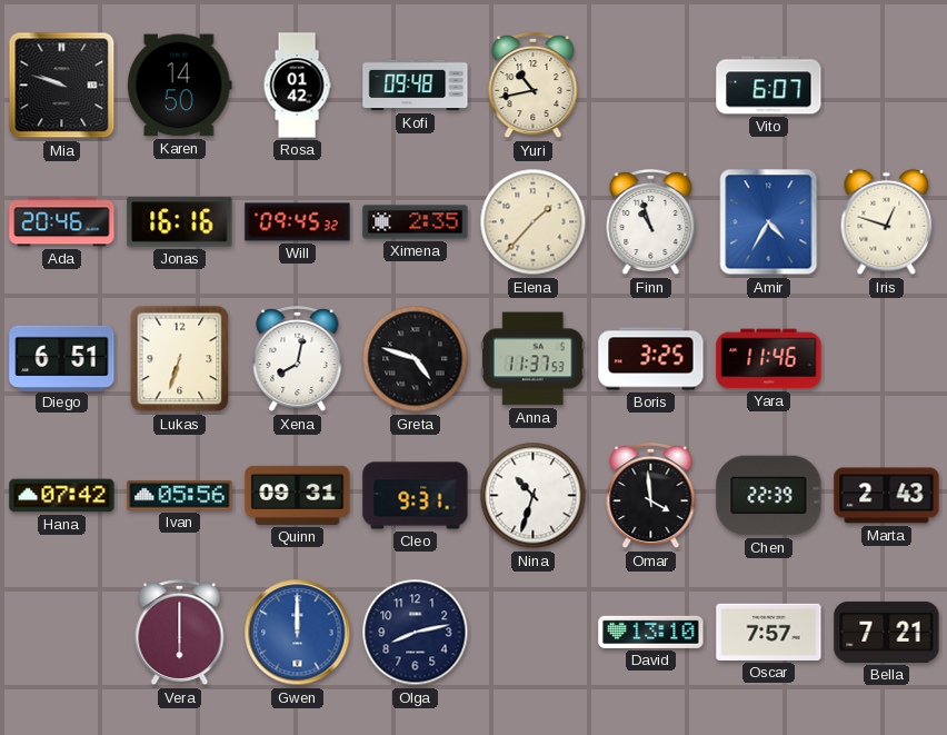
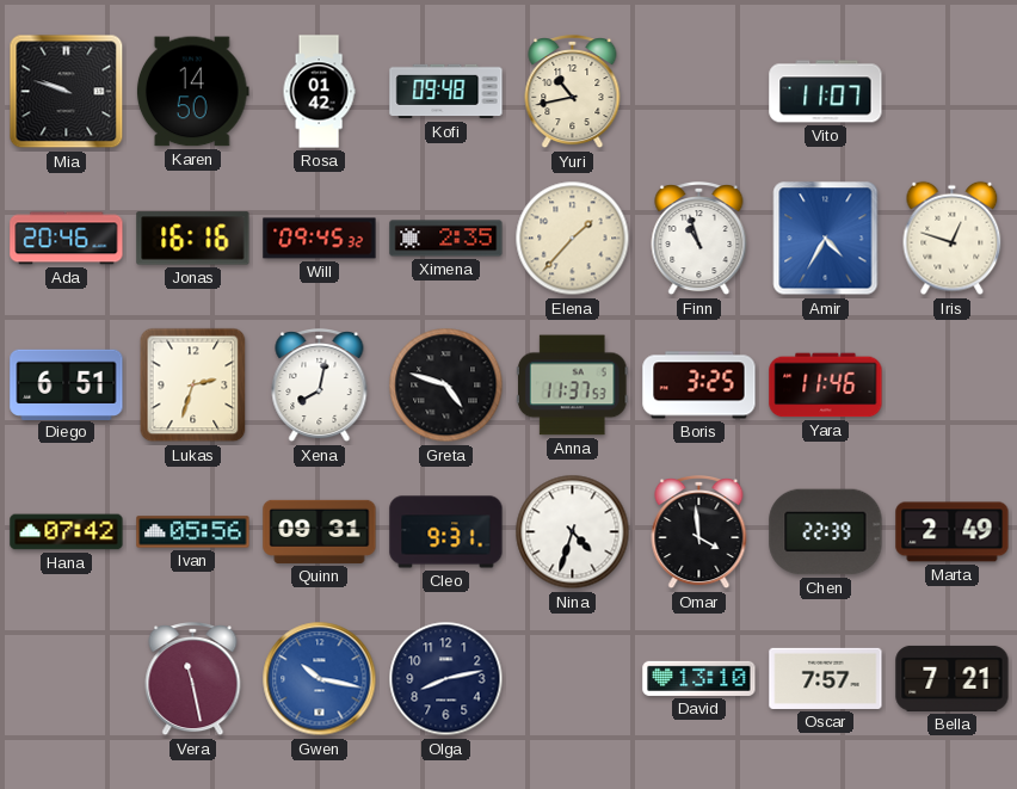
Vito: 6:07 -> 11:07
Lukas: 6:33 -> 2:33
Nina: 10:33 -> 4:33
Marta: 2:43 -> 2:49
Vera: 6:00 -> 11:28
Gwen: 12:00 -> 10:17
